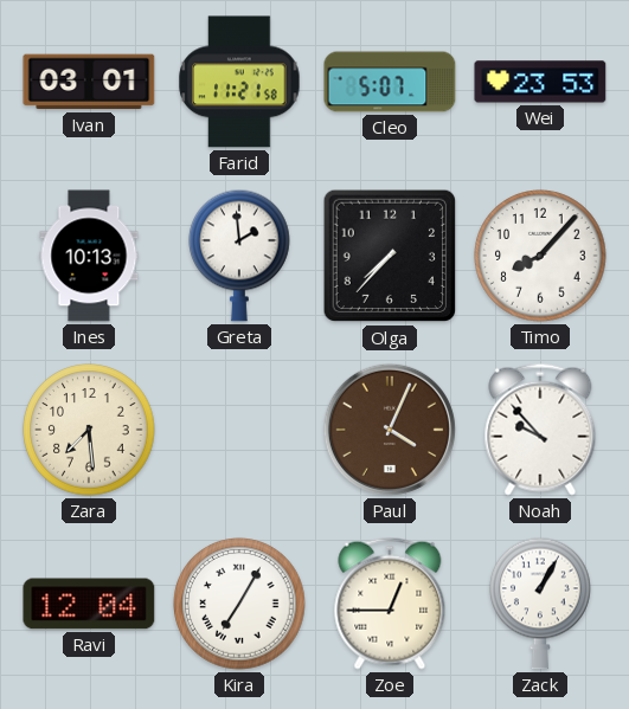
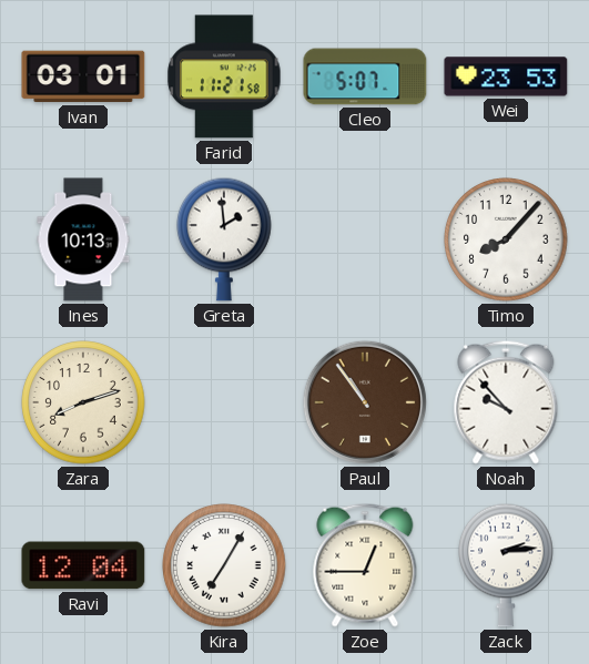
Olga: 7:37 -> none
Zara: 7:29 -> 8:12
Paul: 4:04 -> 10:54
Zack: 1:05 -> 2:14
